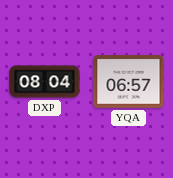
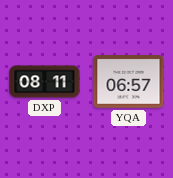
DXP: 08:04 -> 08:11
